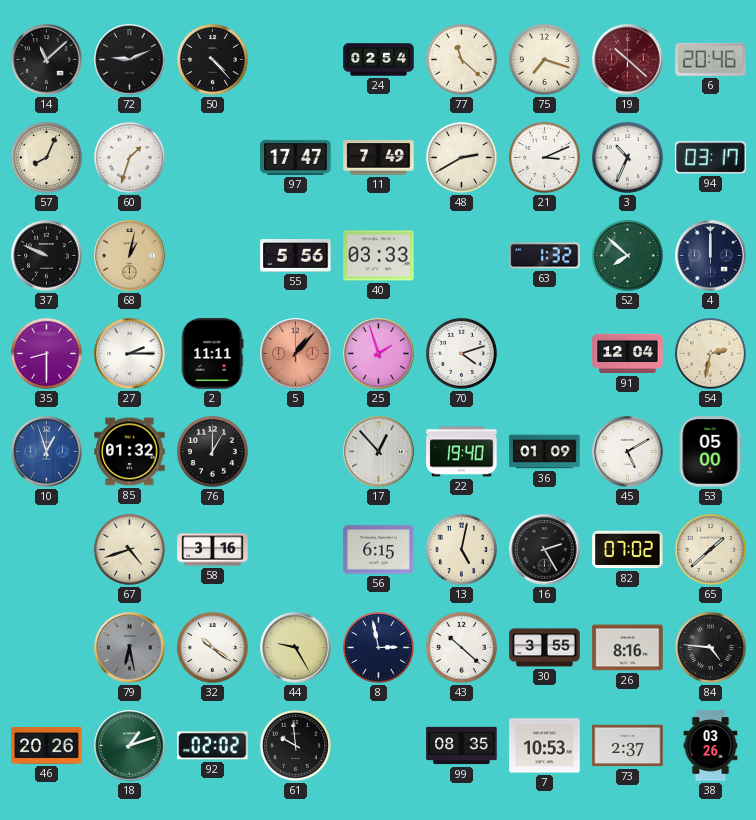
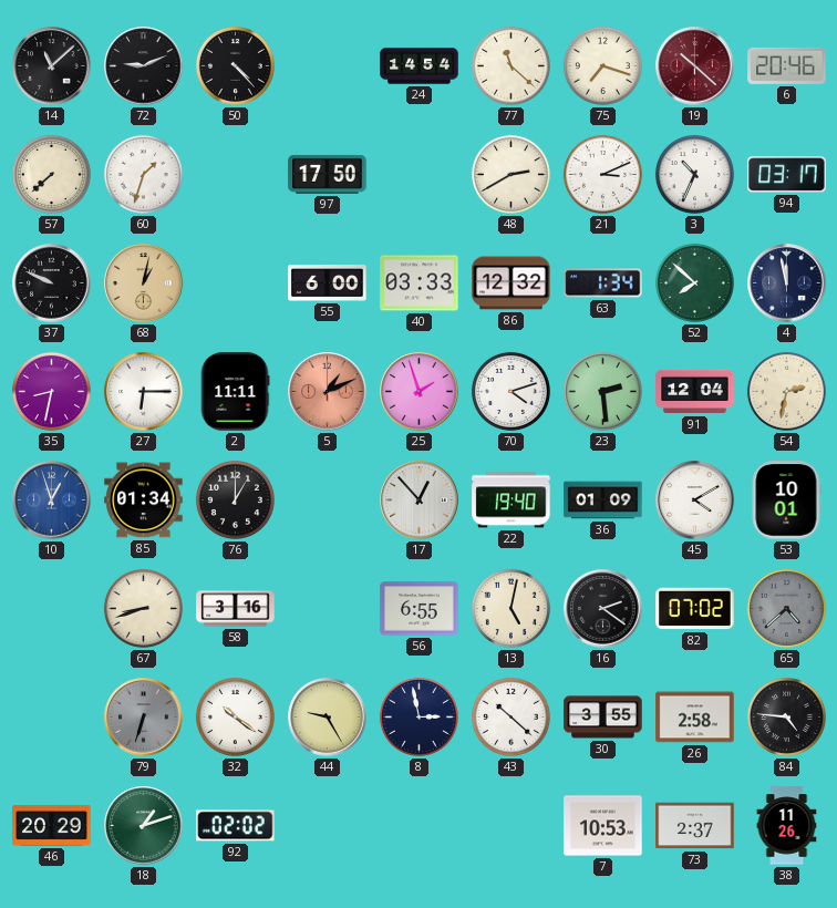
24: 02:54 -> 14:54
57: 8:04 -> 7:38
97: 17:47 -> 17:50
11: 7:49 -> none
55: 5:56 -> 6:00
86: none -> 12:32
63: 1:32 -> 1:34
4: 12:00 -> 11:58
35: 8:30 -> 8:32
27: 2:15 -> 6:15
5: 1:07 -> 1:11
23: none -> 2:29
85: 01:32 -> 01:34
45: 5:10 -> 4:10
53: 05:00 -> 10:01
67: 4:42 -> 8:42
56: 6:15 -> 6:55
16: 2:25 -> 2:21
65: 1:38 -> 4:38
65 dial: cream -> grey
79: 6:28 -> 6:33
26: 8:16 -> 2:58
46: 20:26 -> 20:29
61: 9:59 -> none
99: 08:35 -> none
38: 03:26 -> 11:26
